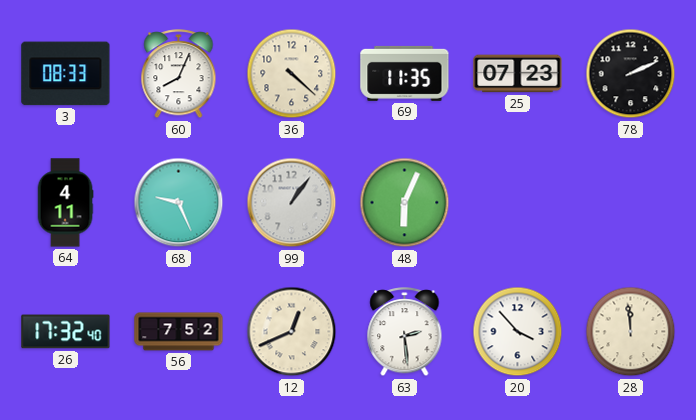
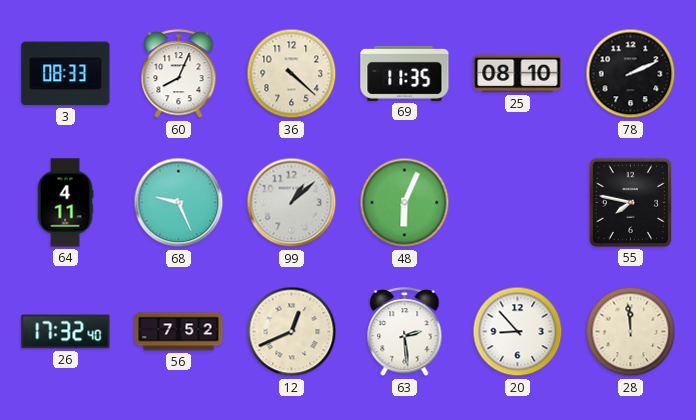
25: 07:23 -> 08:10
99: 1:06 -> 1:08
55: none -> 7:47
20: 3:53 -> 8:53
